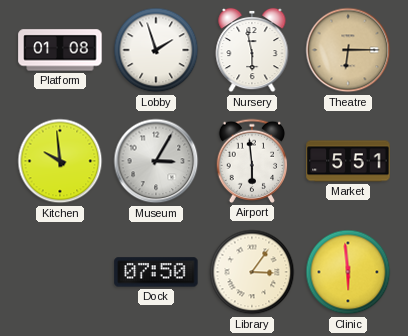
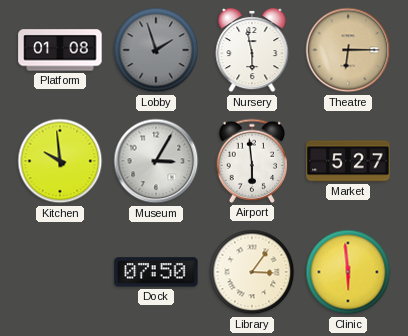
Lobby dial: white -> grey
Market: 5:51 -> 5:27
